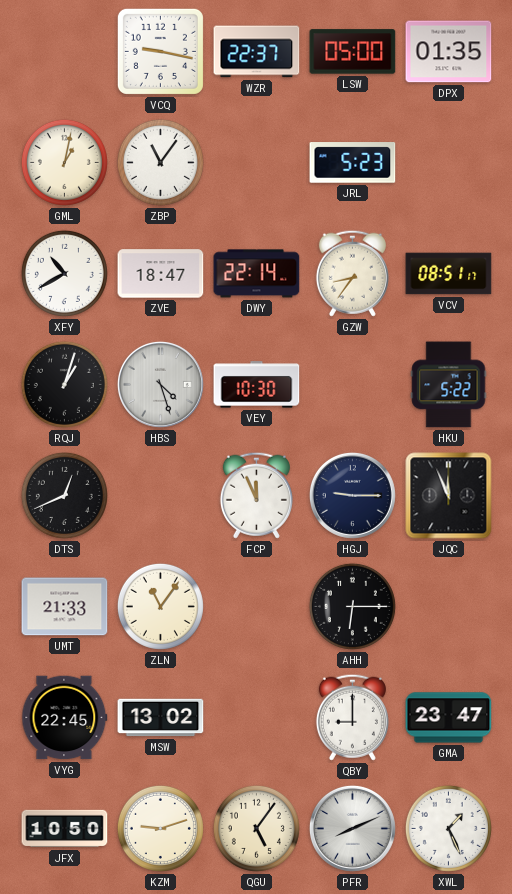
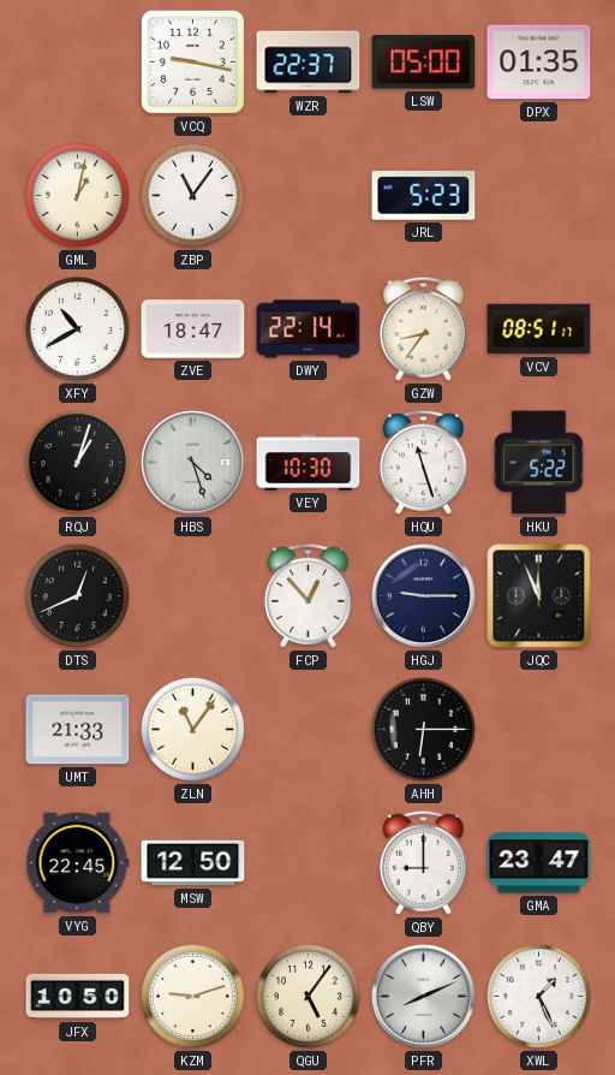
HQU: none -> 11:27
FCP: 11:56 -> 12:53
MSW: 13:02 -> 12:50
